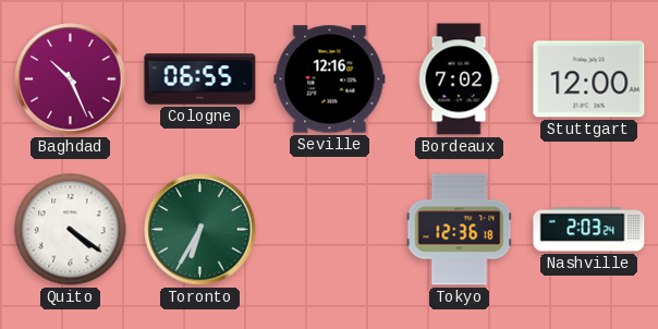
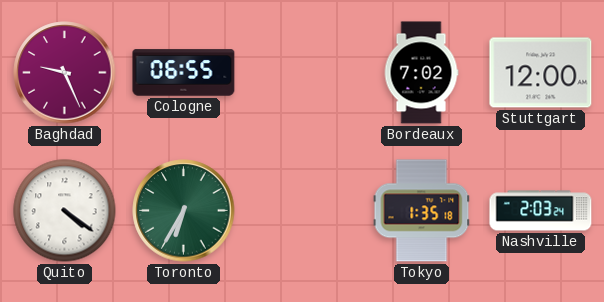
Baghdad: 10:26 -> 9:26
Seville: 12:16 -> none
Tokyo: 12:36 -> 1:35
